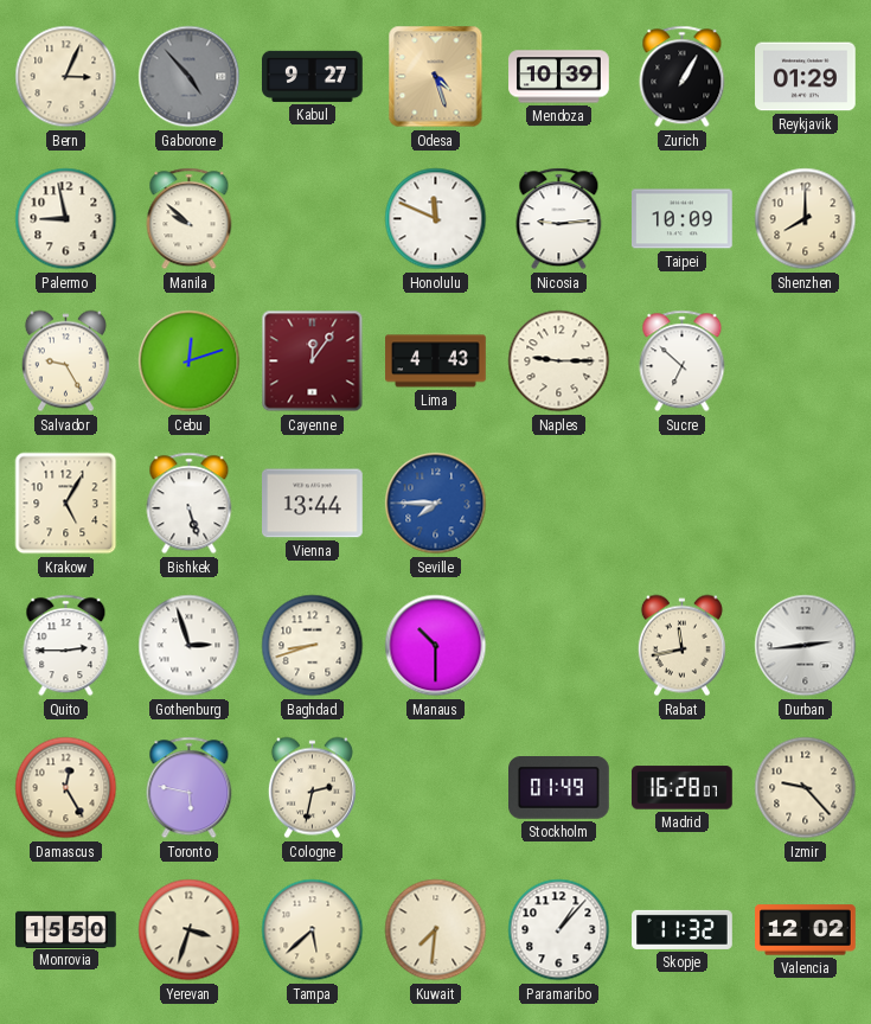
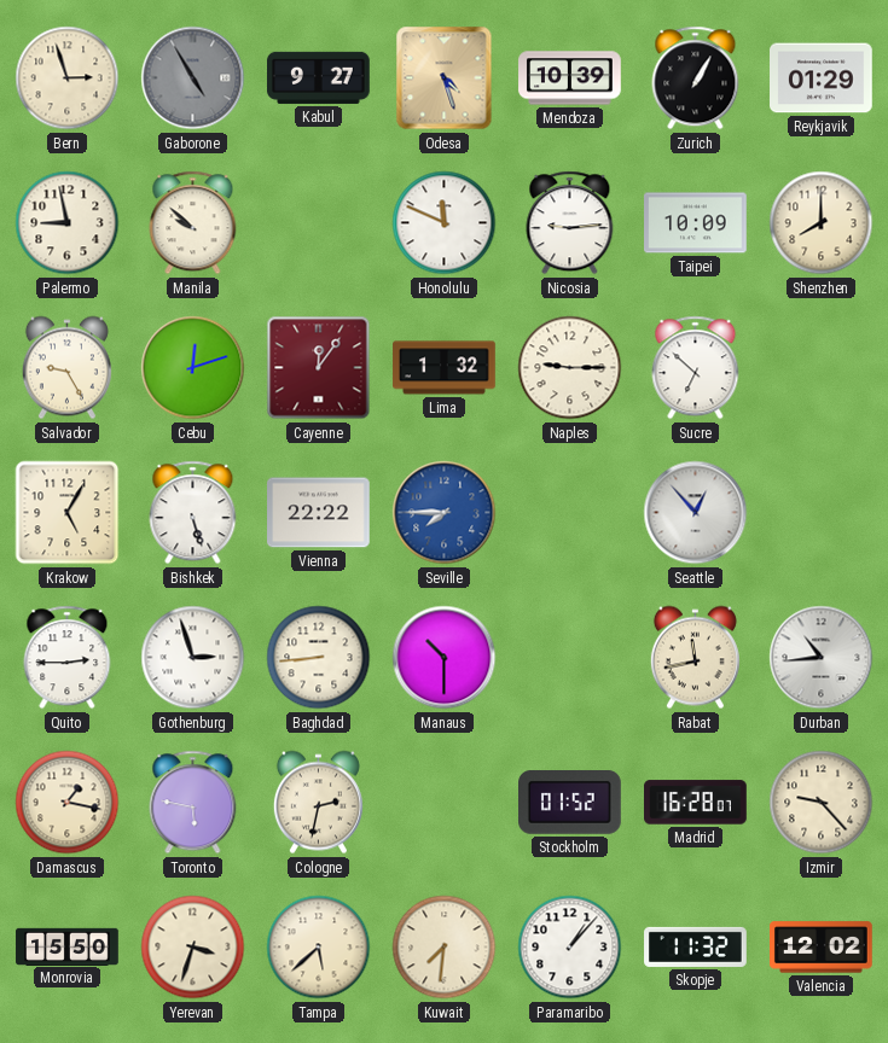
Bern: 3:04 -> 2:57
Gaborone: 4:53 -> 4:55
Lima: 4:43 -> 1:32
Vienna: 13:44 -> 22:22
Seattle: none -> 12:53
Baghdad: 8:42 -> 8:44
Durban: 2:44 -> 10:44
Damascus: 12:25 -> 1:17
Stockholm: 01:49 -> 01:52
